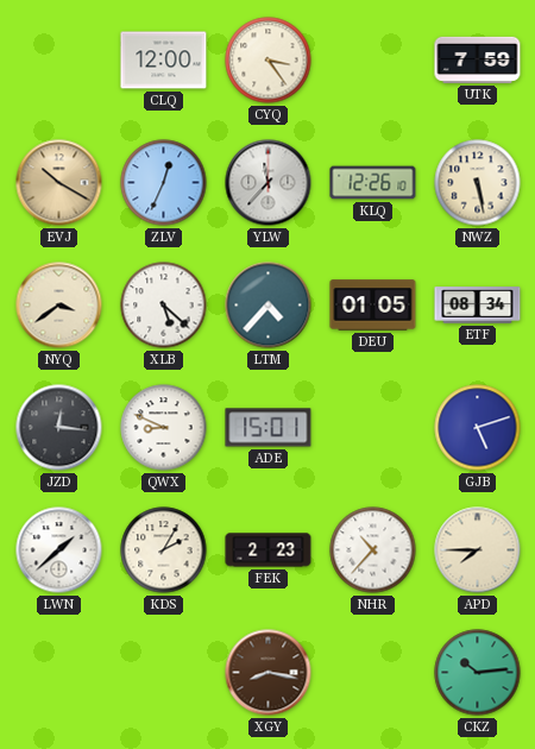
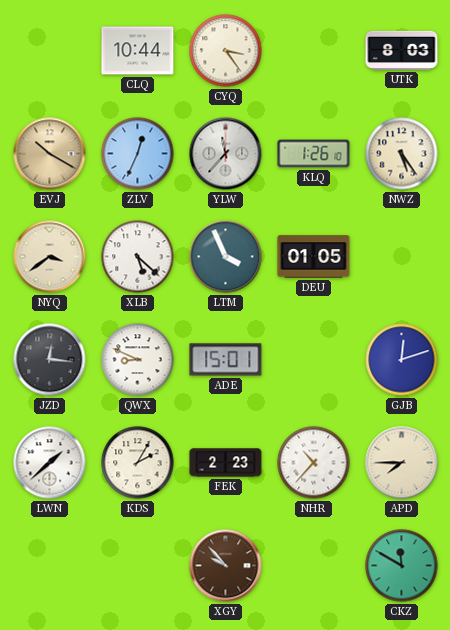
CLQ: 12:00 -> 10:44
UTK: 7:59 -> 8:03
KLQ: 12:26 -> 1:26
NWZ: 5:28 -> 5:24
LTM: 4:37 -> 3:56
ETF: 08:34 -> none
GJB: 5:12 -> 12:12
XGY: 8:17 -> 9:53
CKZ: 10:14 -> 11:50
